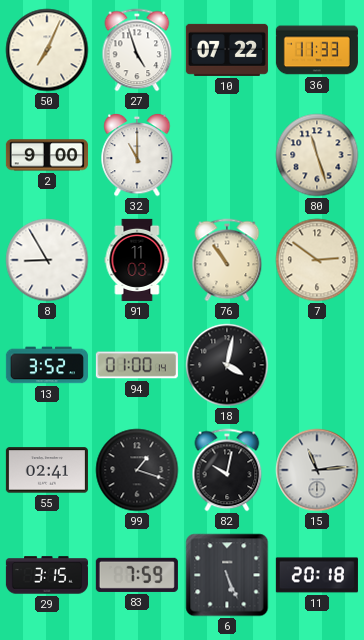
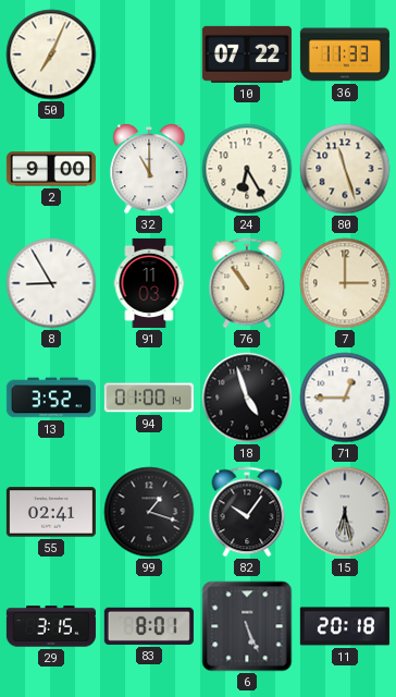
27: 4:57 -> none
24: none -> 6:25
7: 2:51 -> 3:00
18: 4:02 -> 4:57
71: none -> 12:45
82: 10:02 -> 10:06
15: 11:14 -> 6:28
83: 7:59 -> 8:01
